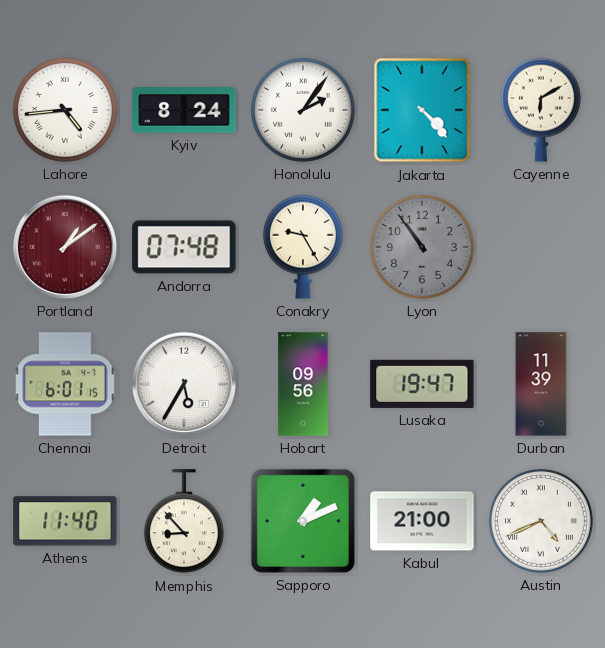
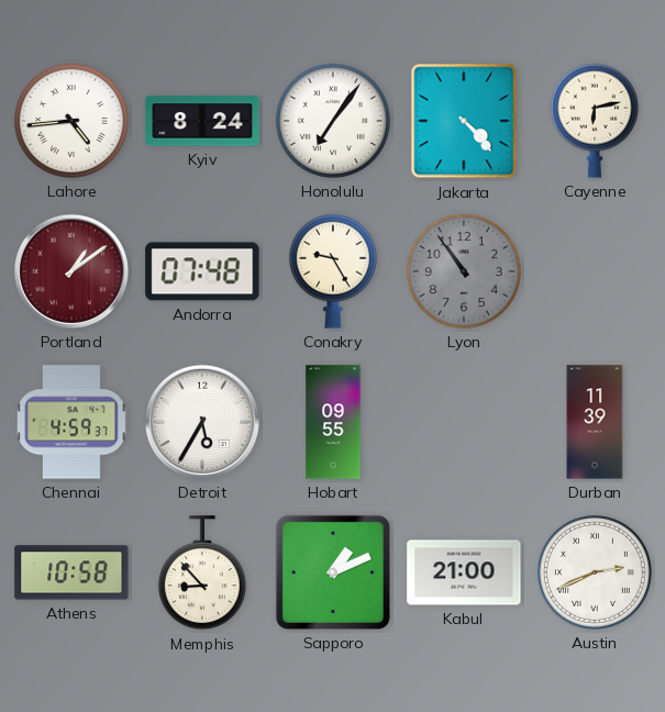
Honolulu: 2:06 -> 7:06
Cayenne: 6:10 -> 6:13
Chennai: 6:01 -> 4:59
Hobart: 09:56 -> 09:55
Lusaka: 19:47 -> none
Athens: 11:40 -> 10:58
Austin: 4:41 -> 2:41
